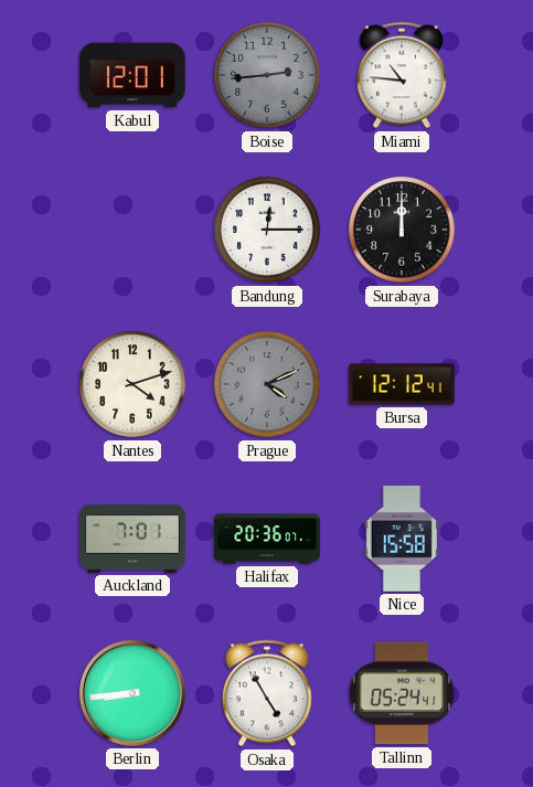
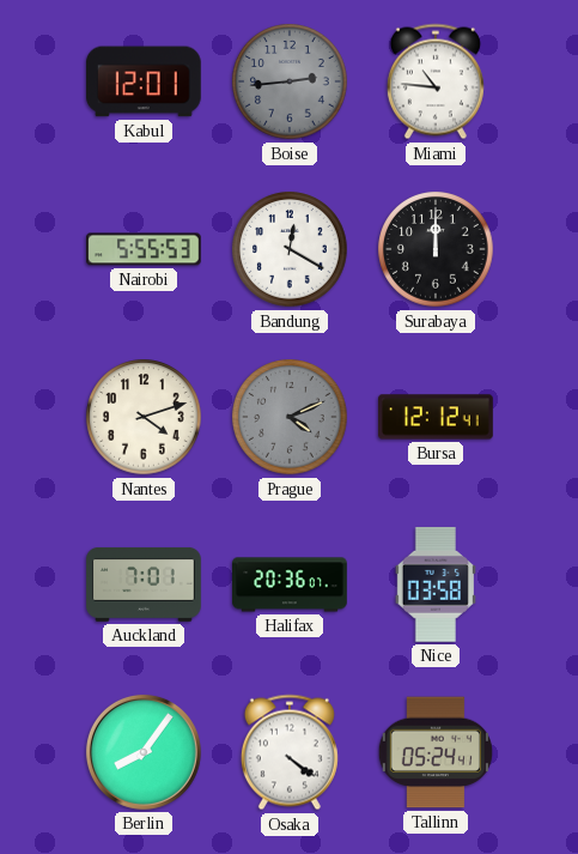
Nairobi: none -> 5:55
Bandung: 12:15 -> 12:20
Nice: 15:58 -> 03:58
Berlin: 8:44 -> 8:06
Osaka: 4:55 -> 4:21
